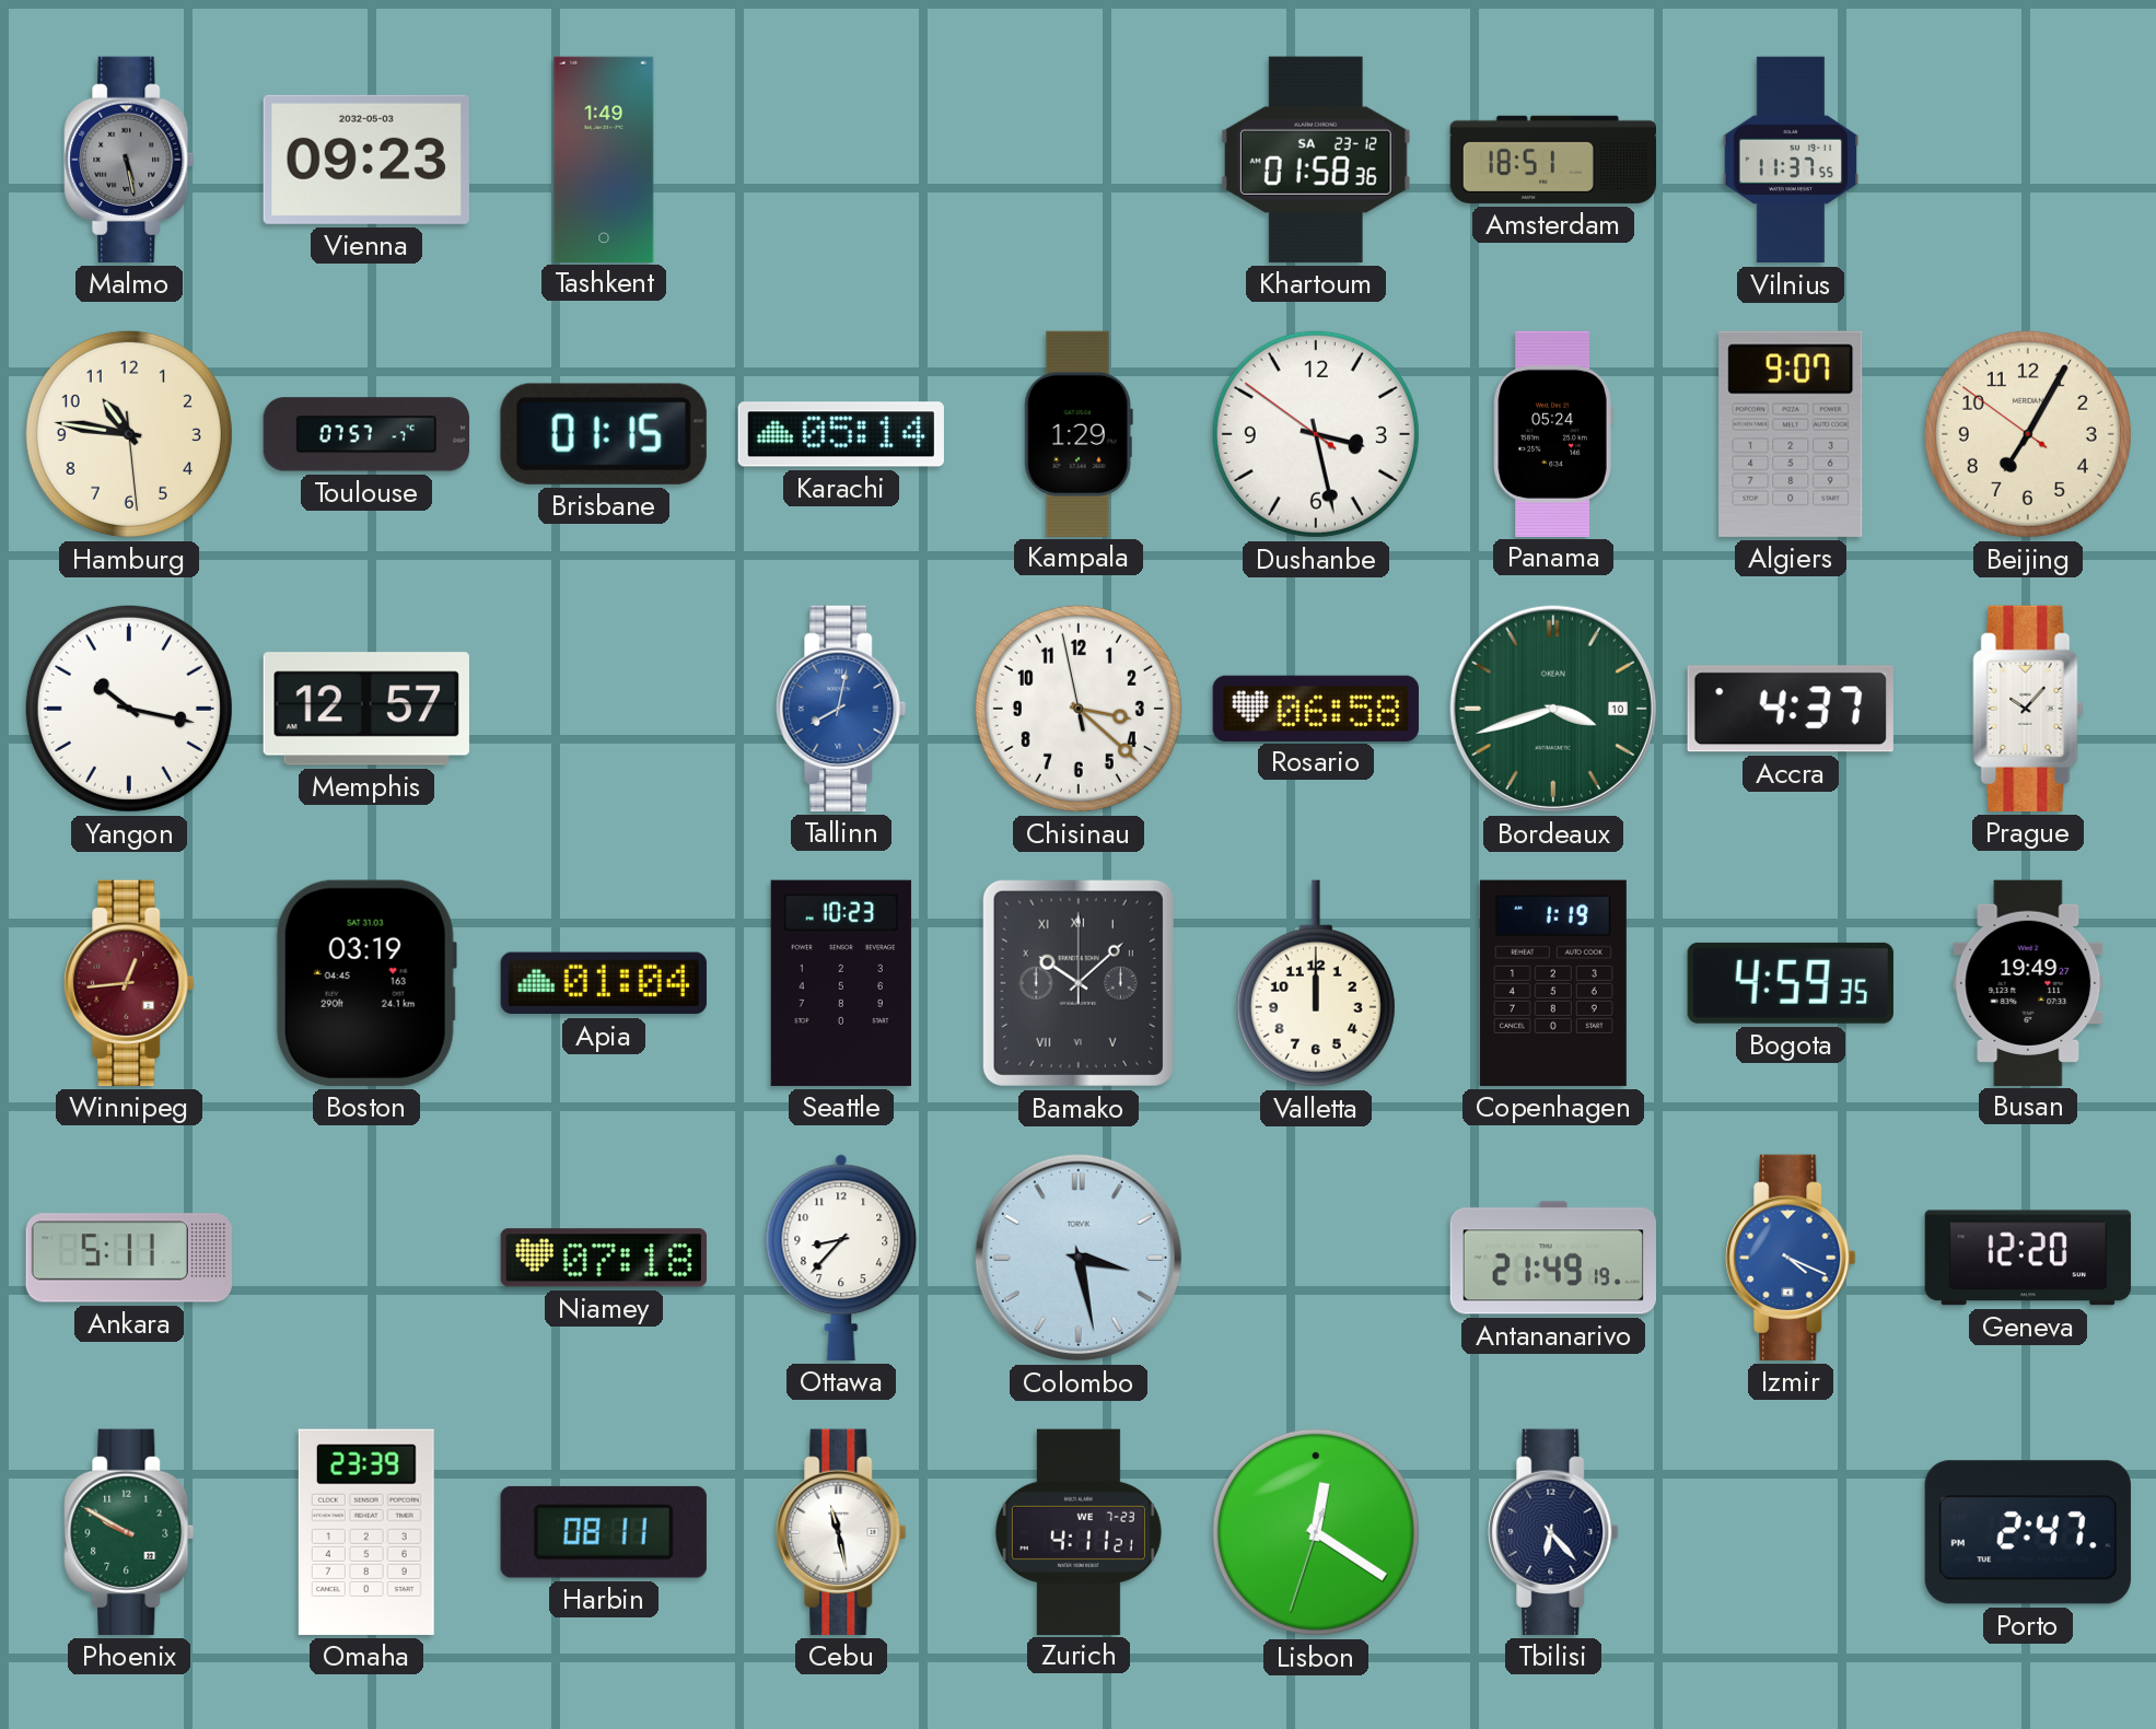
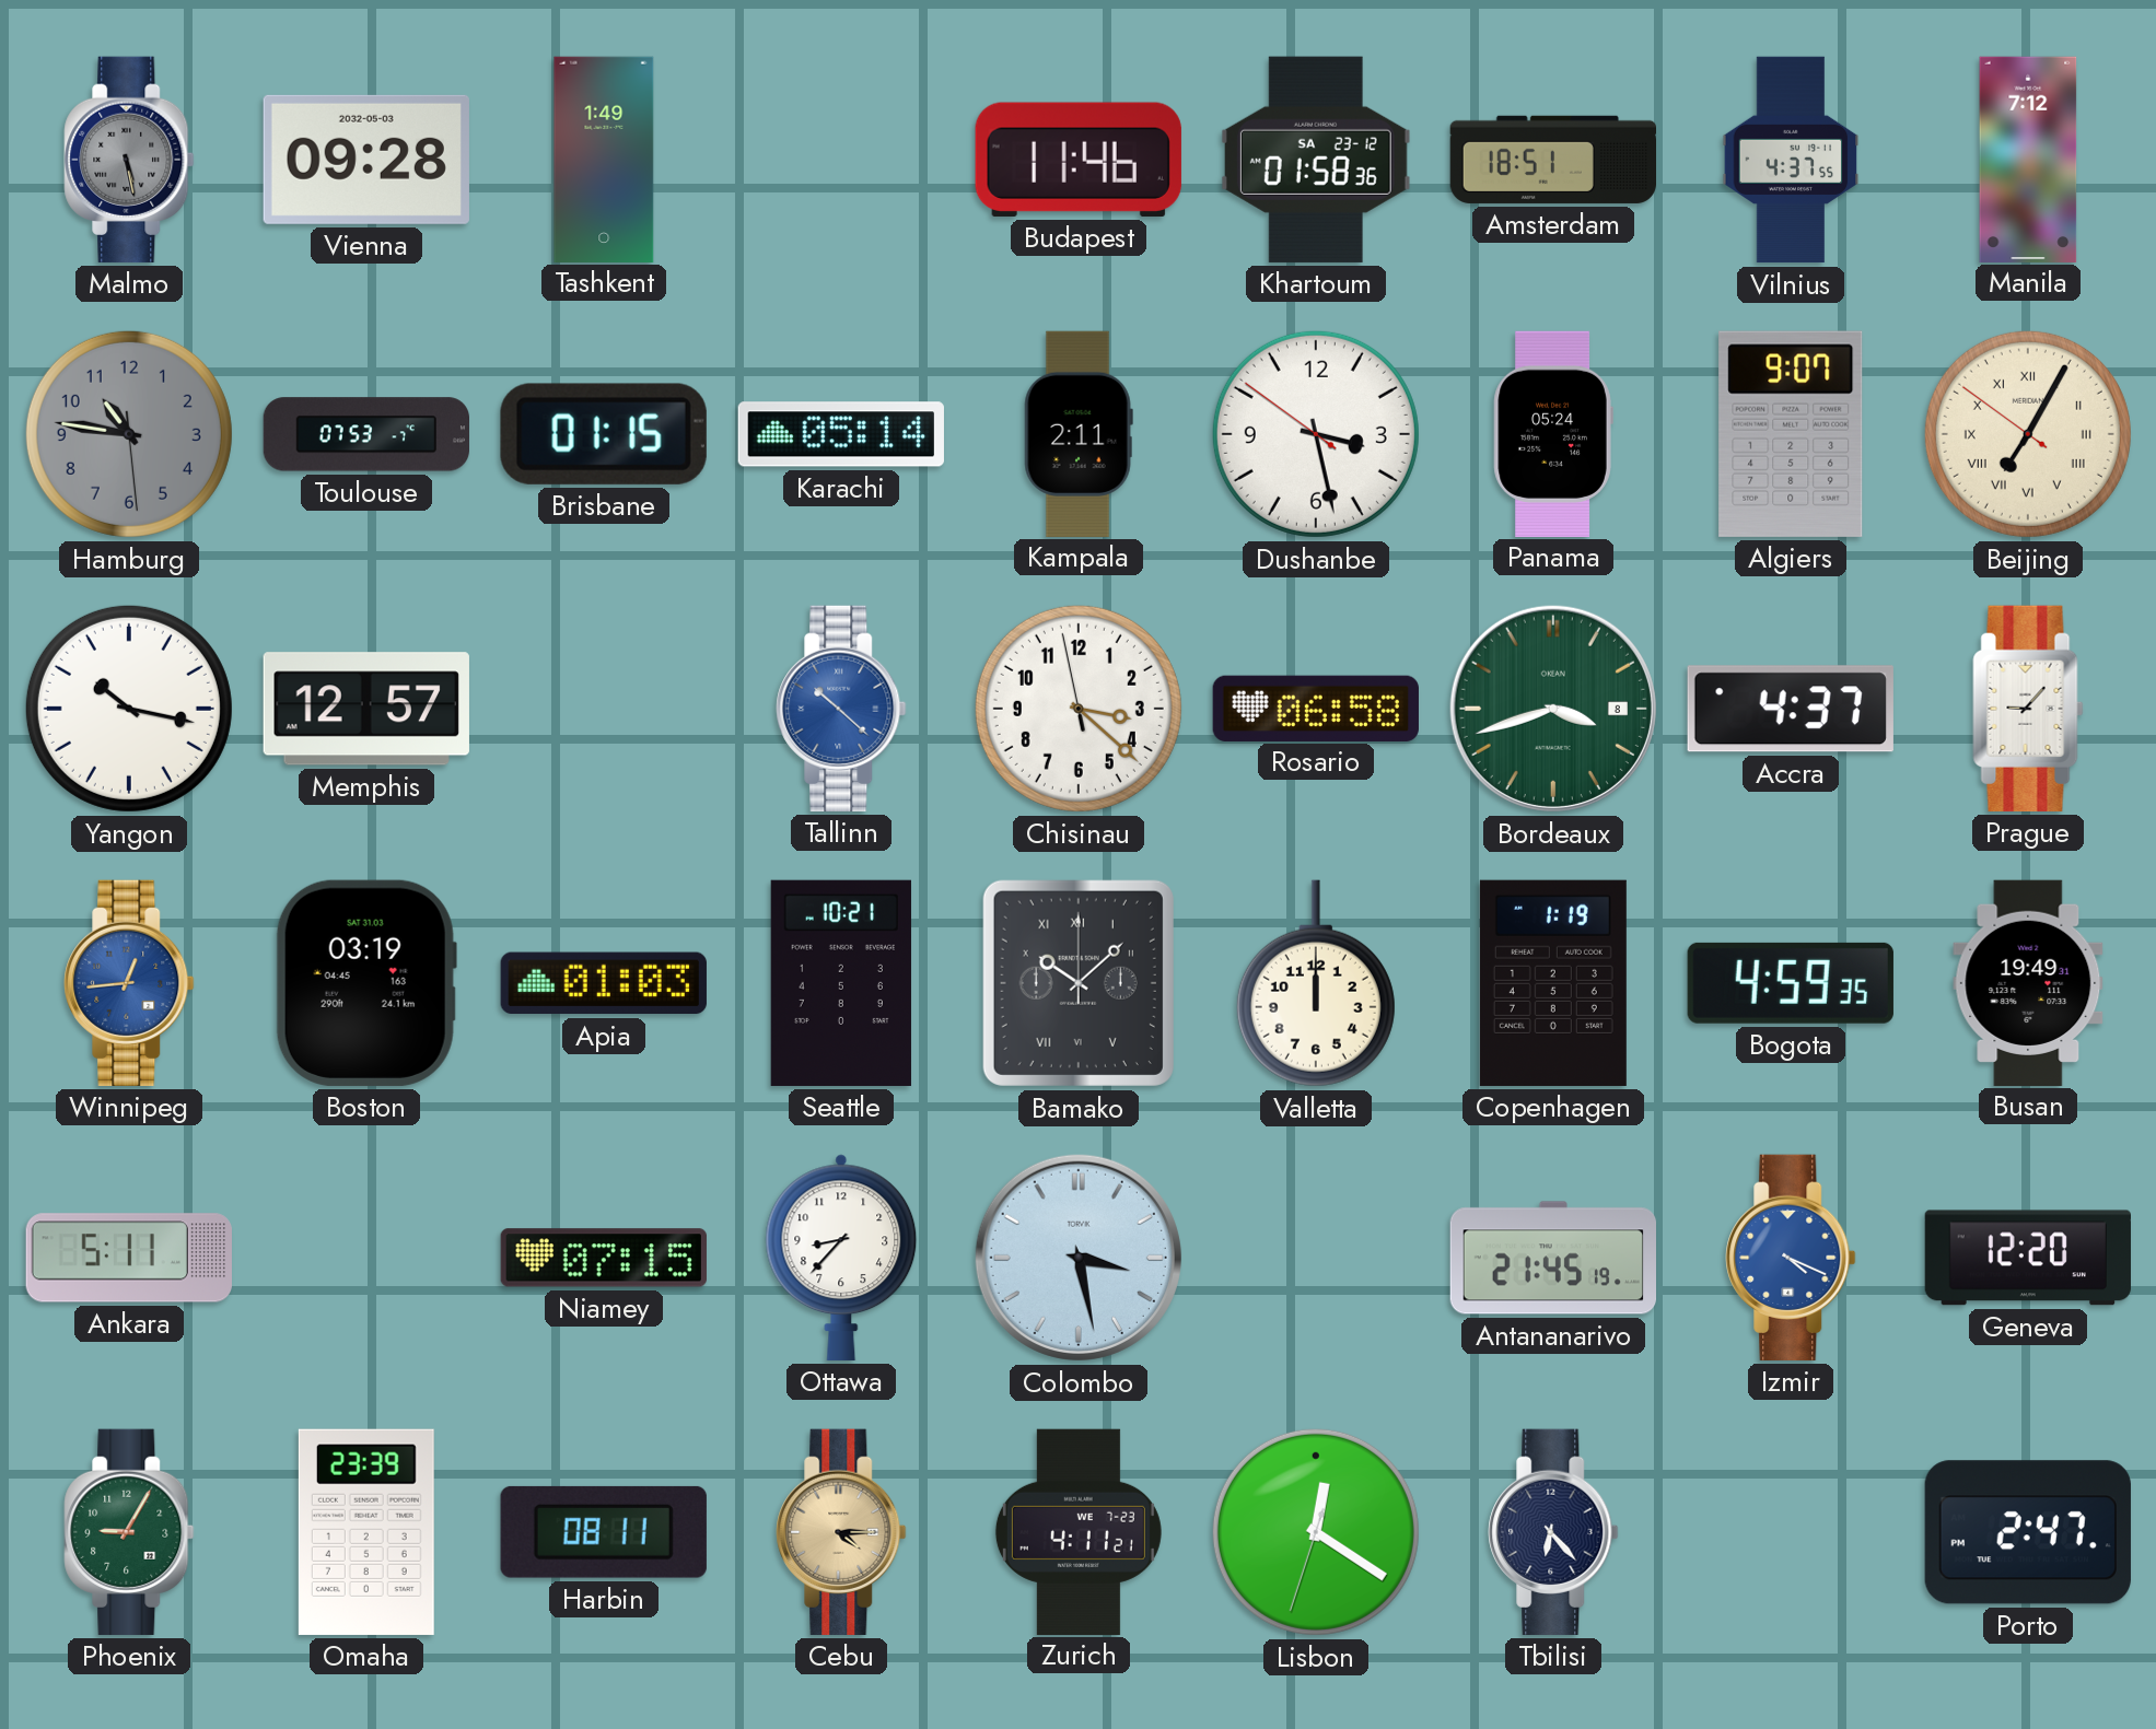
Vienna: 09:23 -> 09:28
Budapest: none -> 11:46
Vilnius: 11:37 -> 4:37
Manila: none -> 7:12
Hamburg dial: cream -> grey
Toulouse: 07:57 -> 07:53
Kampala: 1:29 -> 2:11
Beijing numerals: Arabic -> Roman
Tallinn: 8:02 -> 10:22
Bordeaux date: 10 -> 8
Prague: 10:07 -> 9:07
Winnipeg dial: burgundy -> blue
Apia: 01:04 -> 01:03
Seattle: 10:23 -> 10:21
Busan: 19:49:27 -> 19:49:31
Niamey: 07:18 -> 07:15
Antananarivo: 21:49 -> 21:45
Phoenix: 9:50 -> 9:05
Cebu: 11:28 -> 4:15
Cebu dial: white -> champagne
